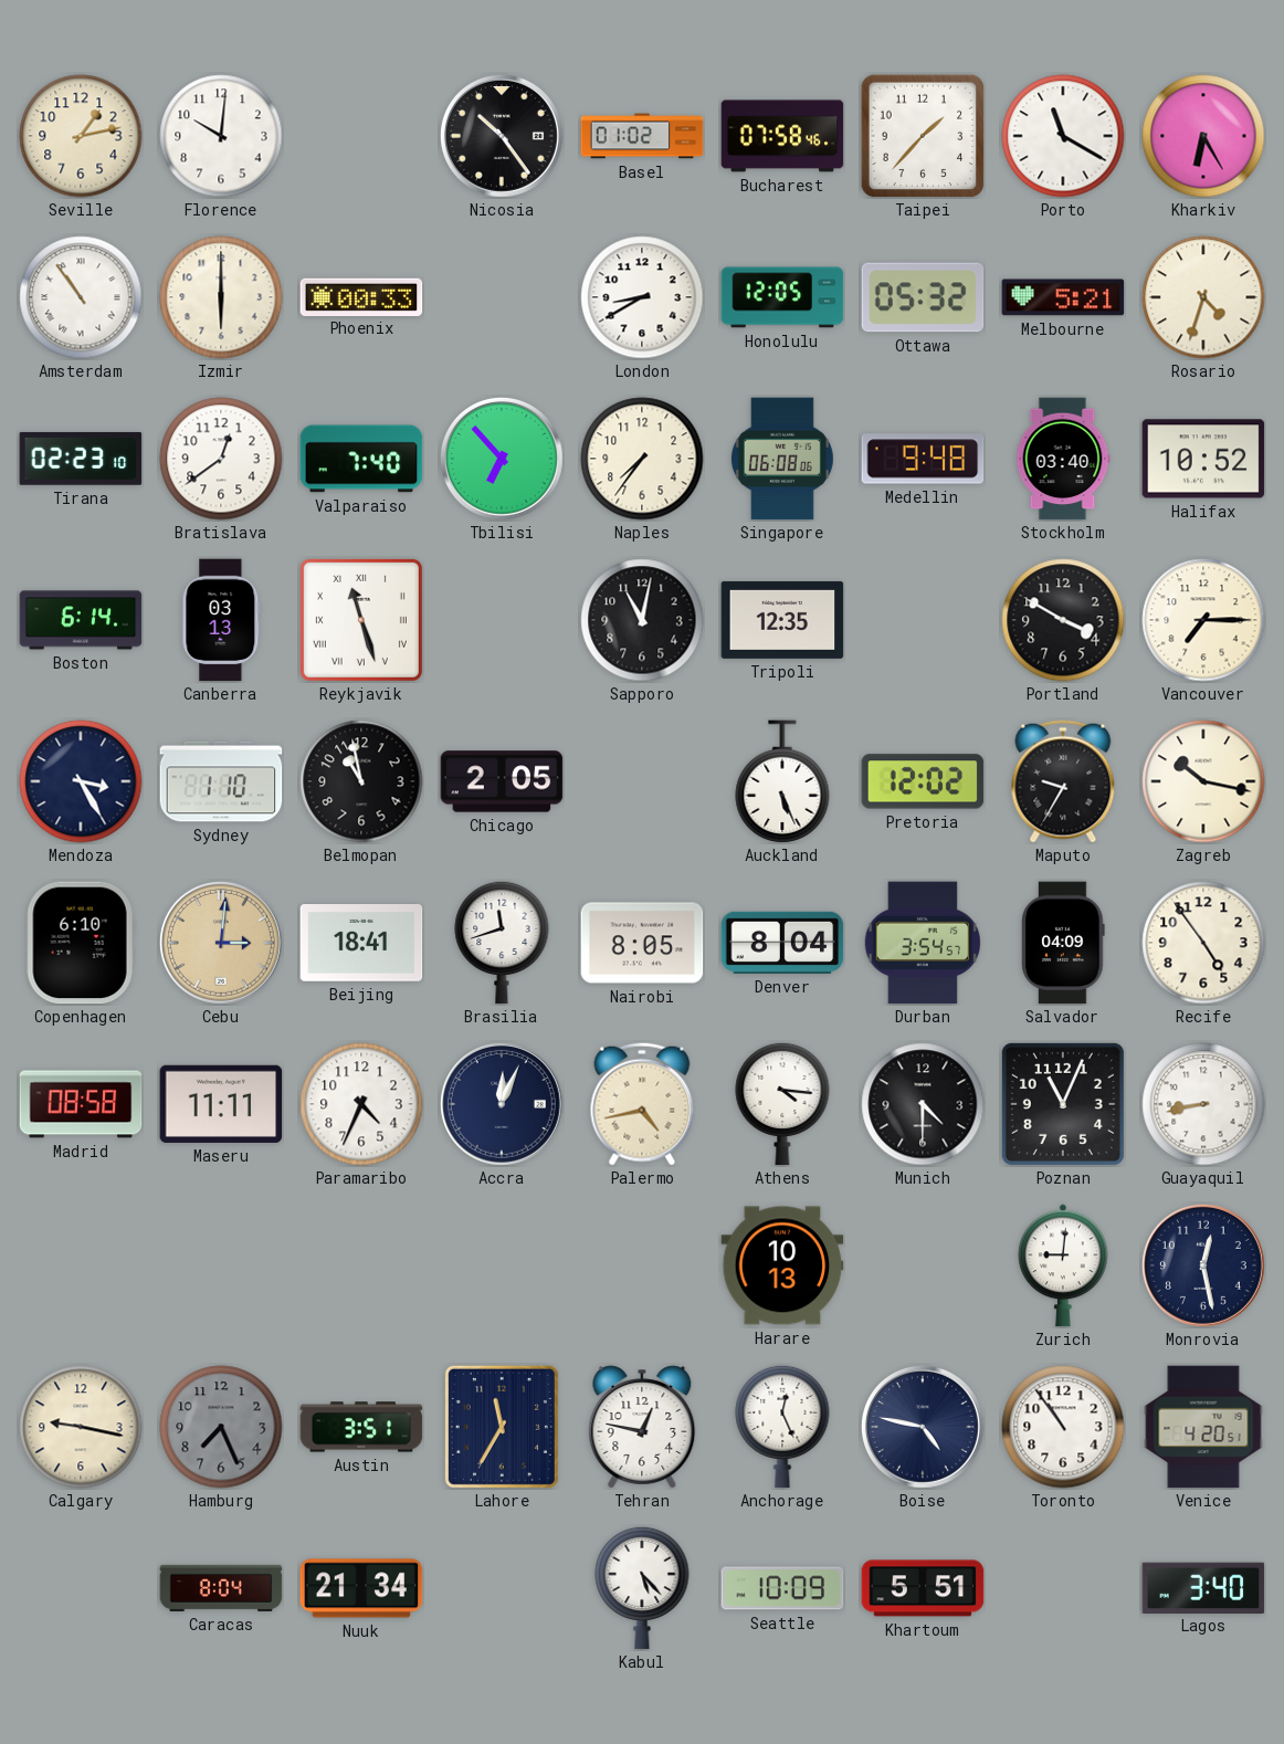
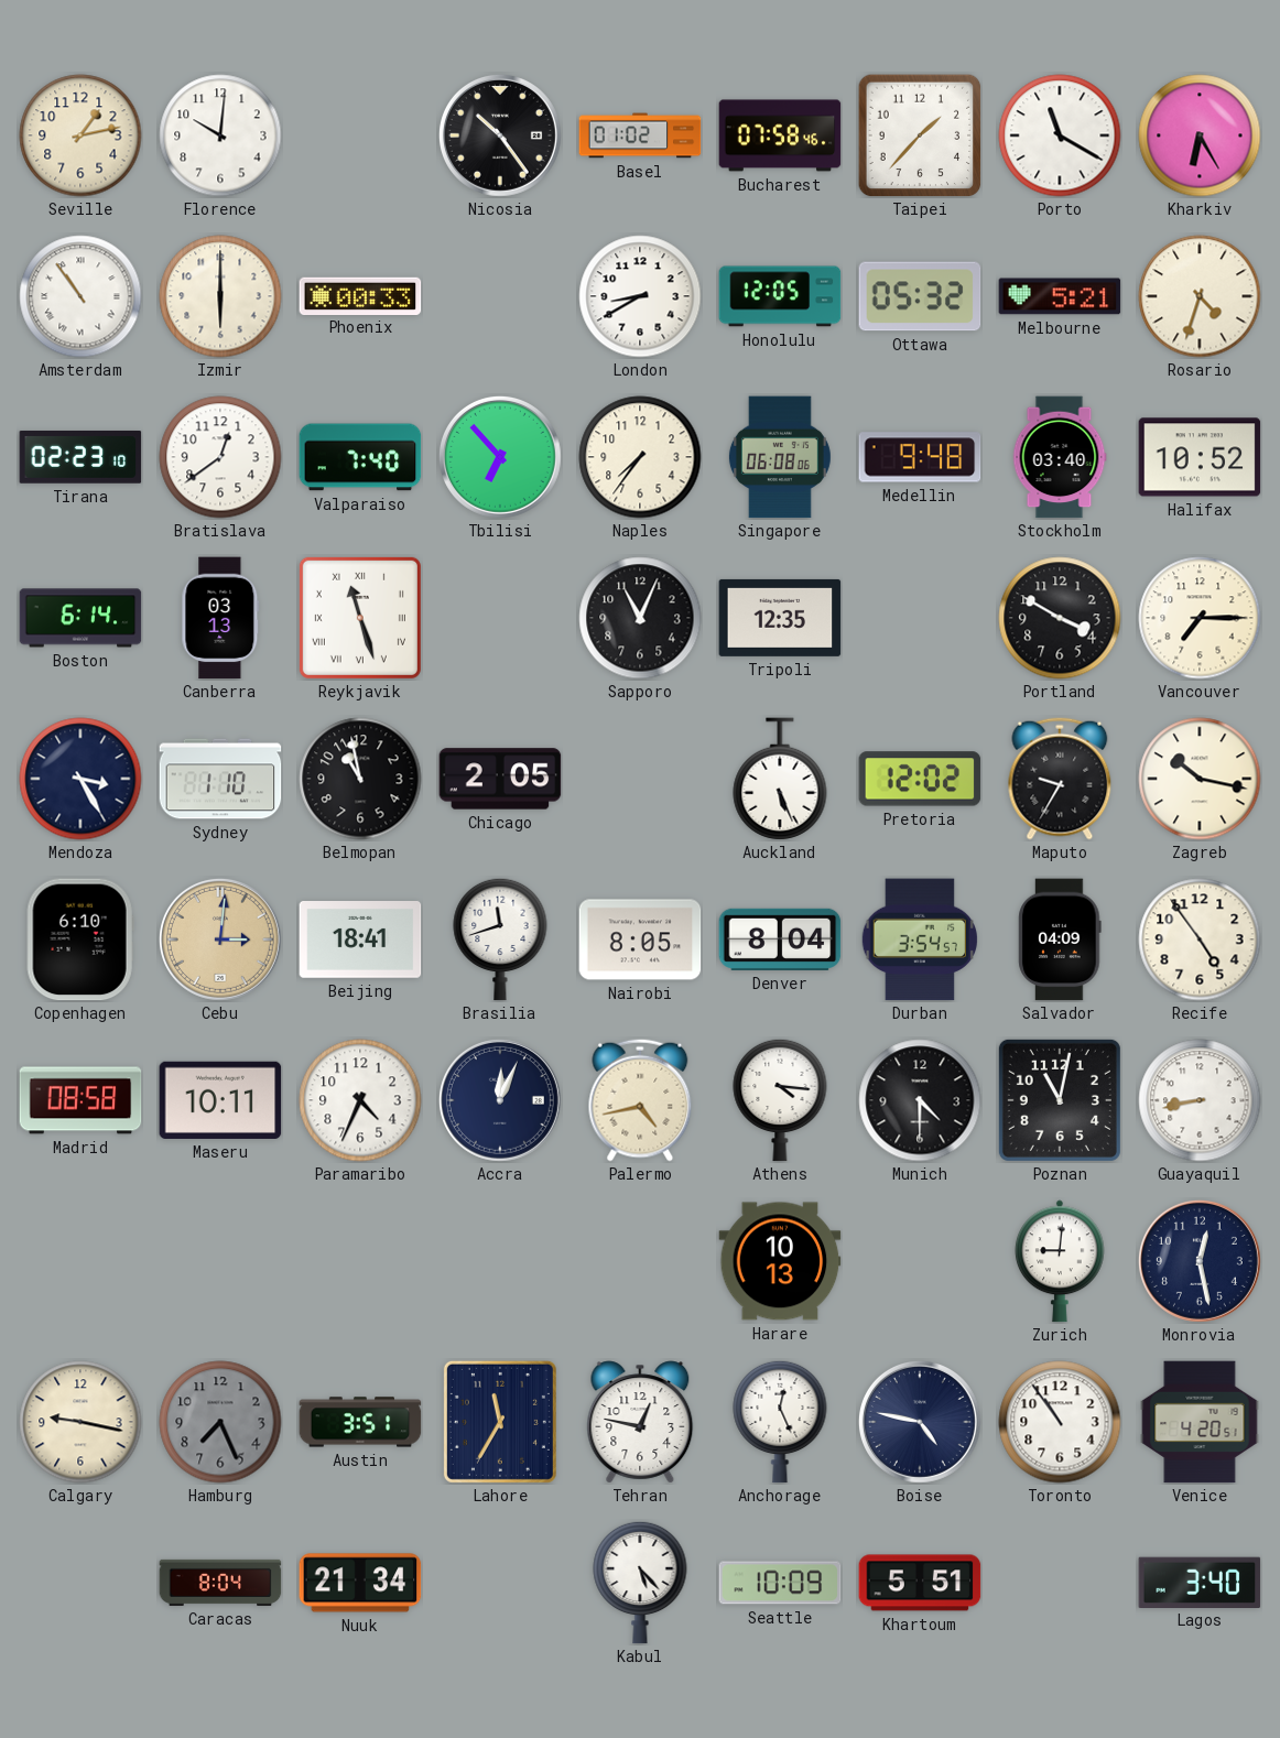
Sapporo: 11:02 -> 11:04
Maseru: 11:11 -> 10:11
Poznan: 11:04 -> 11:02
